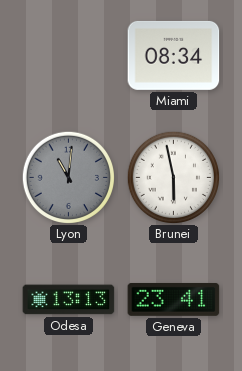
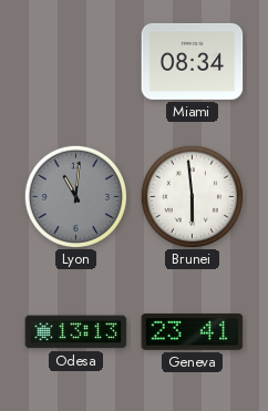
Brunei: 5:58 -> 5:59
